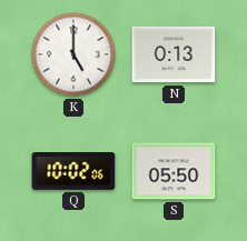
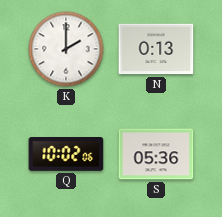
K: 5:00 -> 2:00
S: 05:50 -> 05:36
